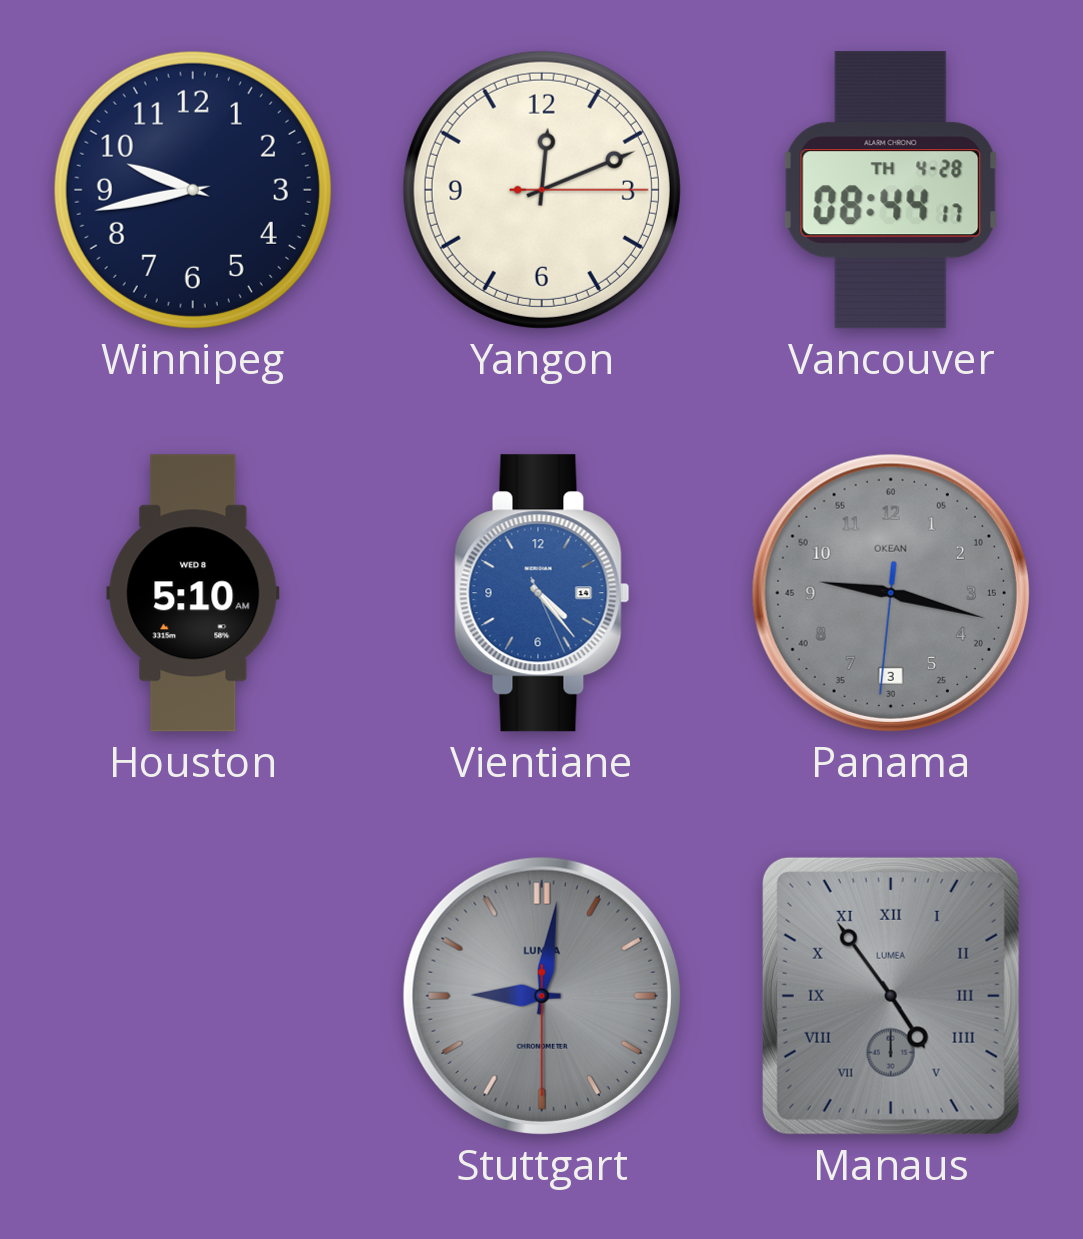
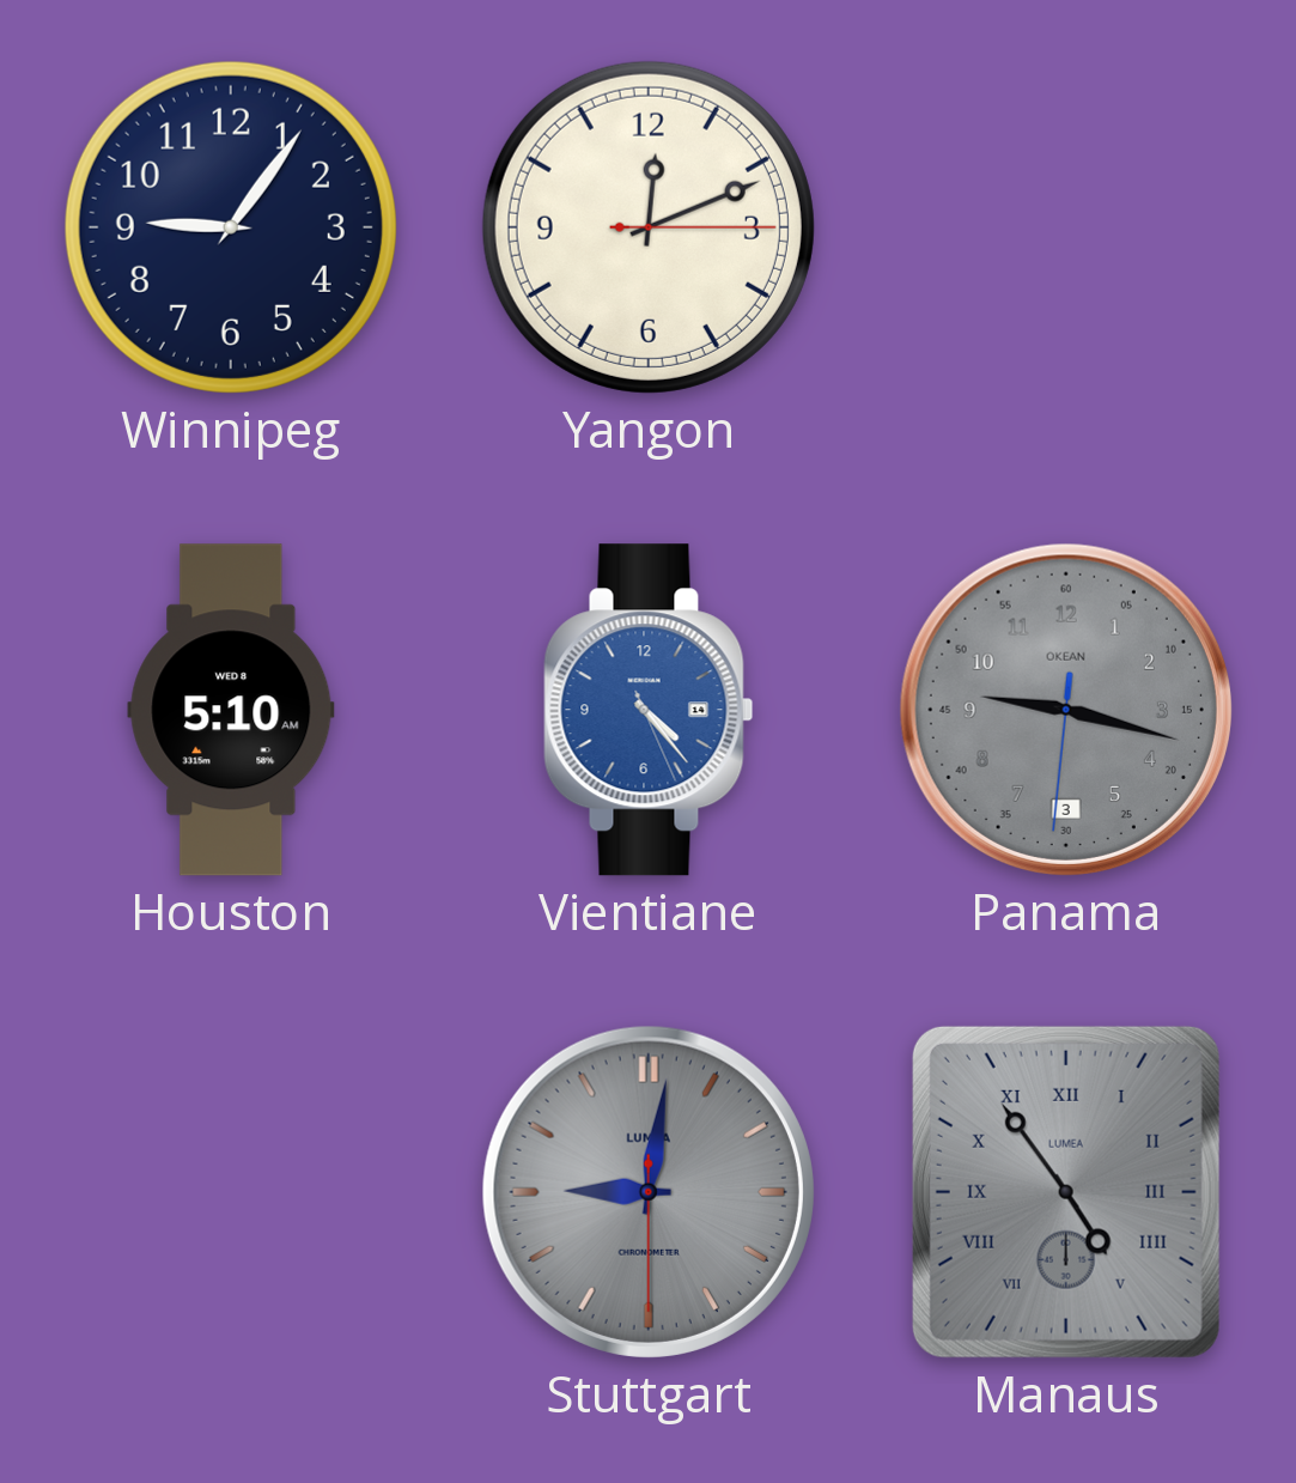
Winnipeg: 9:43 -> 9:06
Vancouver: 08:44 -> none
